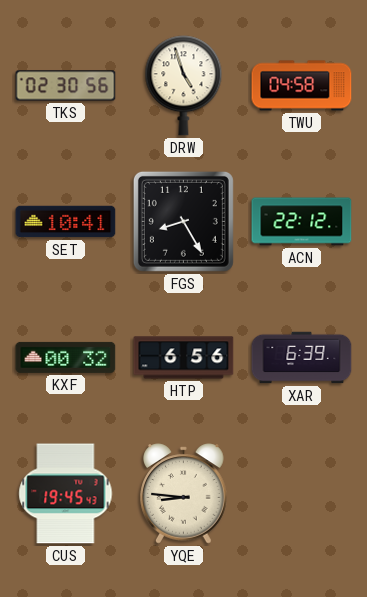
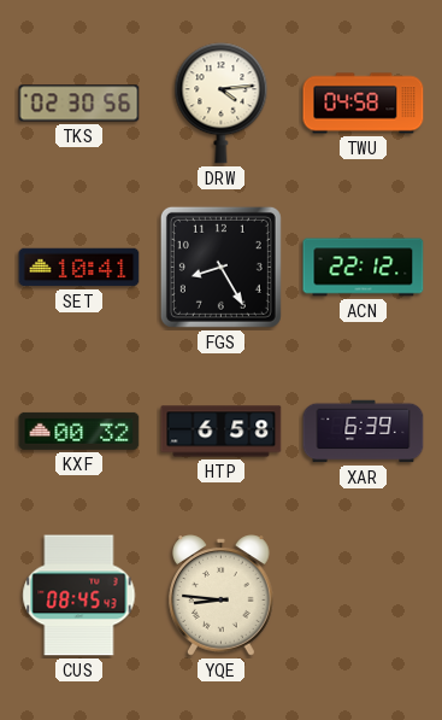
DRW: 4:57 -> 4:14
HTP: 6:56 -> 6:58
CUS: 19:45 -> 08:45
